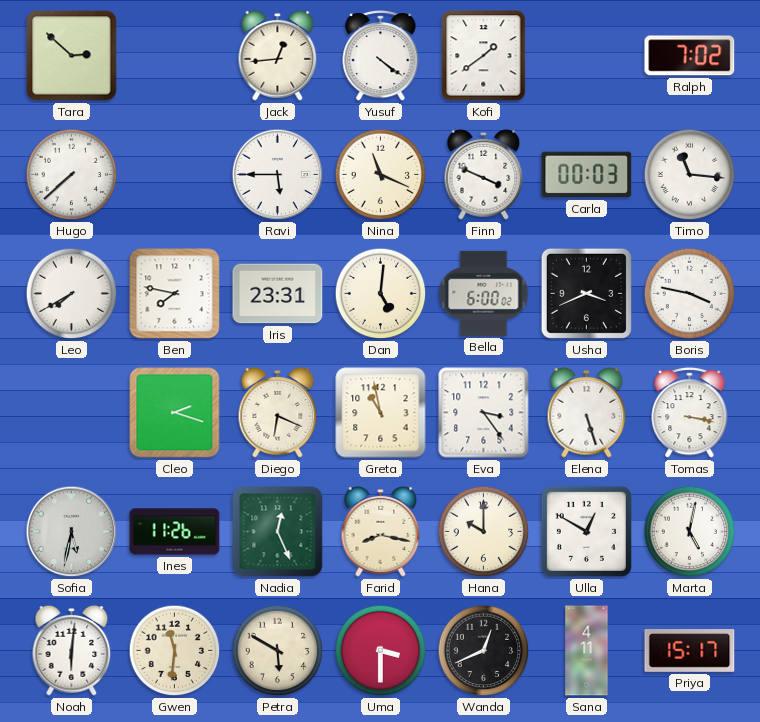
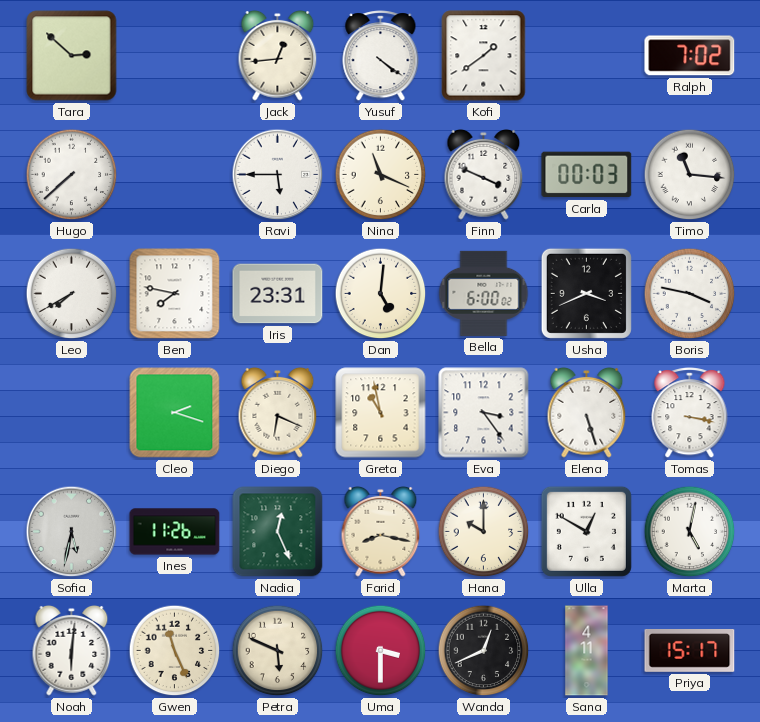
Gwen: 11:31 -> 11:26
Petra: 5:50 -> 5:49
